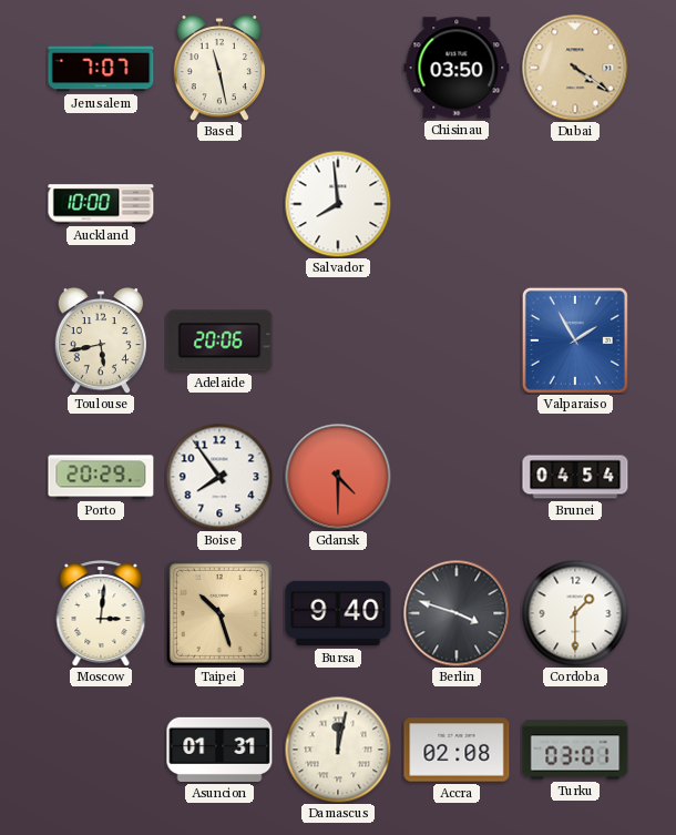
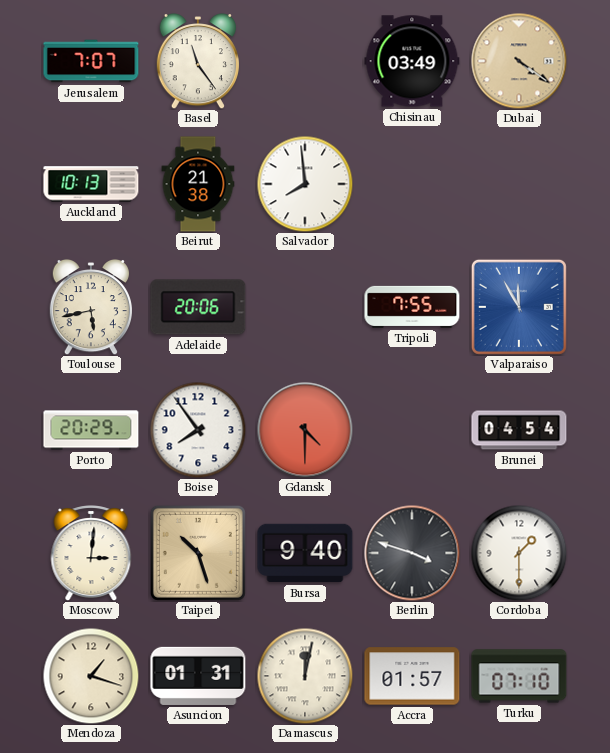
Basel: 11:28 -> 11:24
Chisinau: 03:50 -> 03:49
Auckland: 10:00 -> 10:13
Beirut: none -> 21:38
Tripoli: none -> 7:55
Valparaiso: 1:55 -> 11:55
Mendoza: none -> 1:18
Accra: 02:08 -> 01:57
Turku: 03:01 -> 07:10
